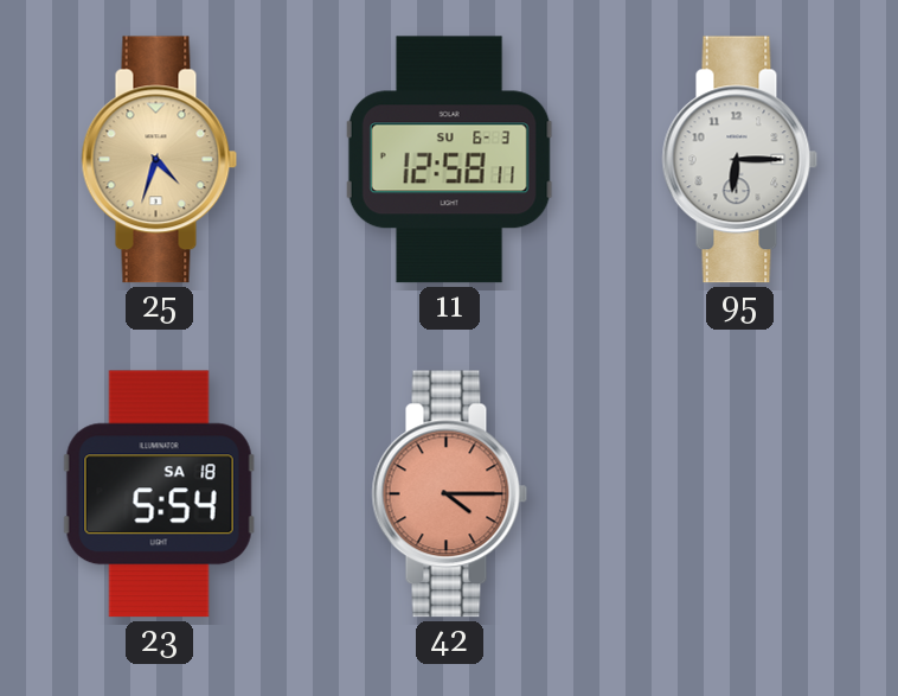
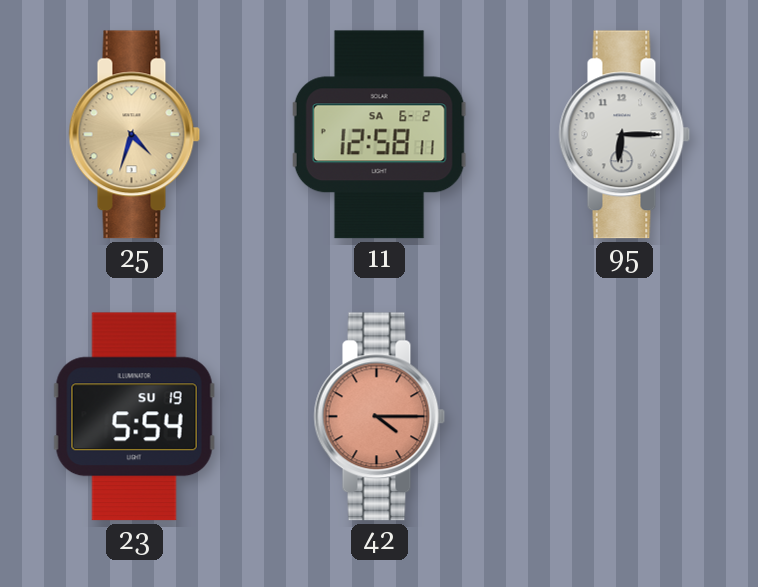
11 date: SU 6-3 -> SA 6-2
23 date: SA 18 -> SU 19
